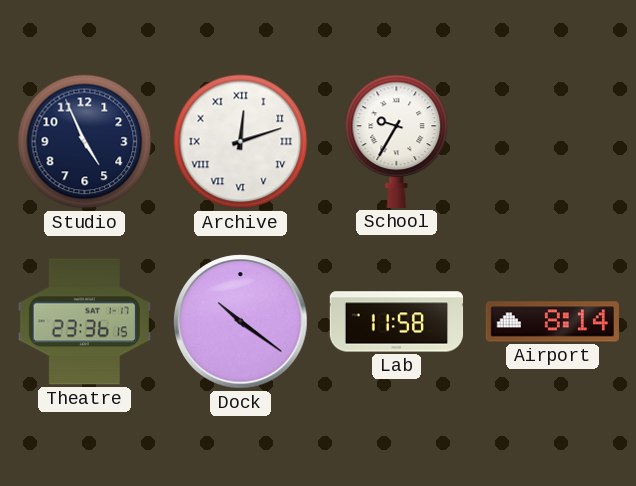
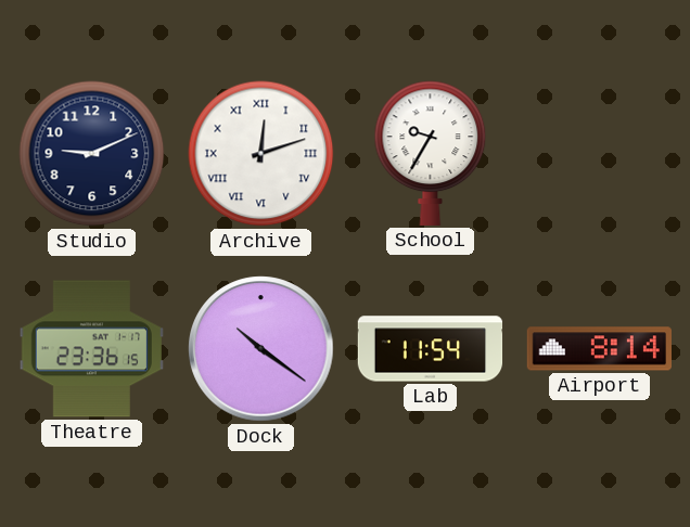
Studio: 4:56 -> 9:11
Lab: 11:58 -> 11:54
